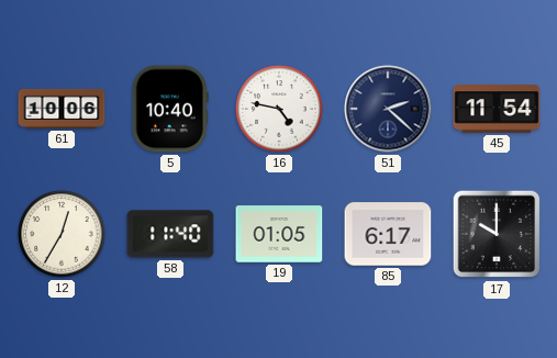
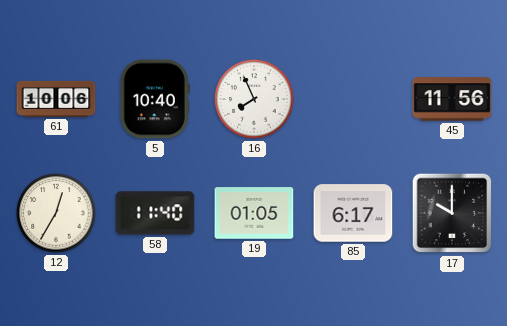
16: 4:47 -> 7:56
51: 2:22 -> none
45: 11:54 -> 11:56
